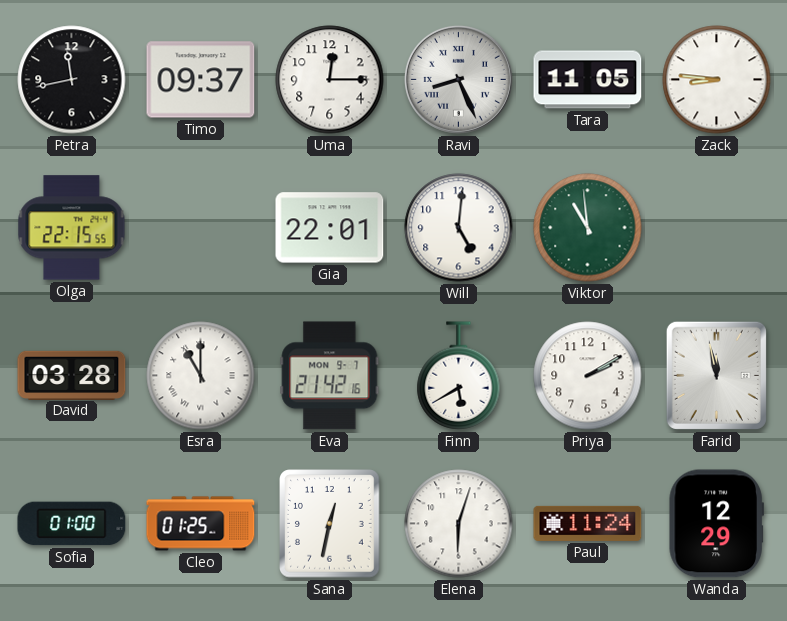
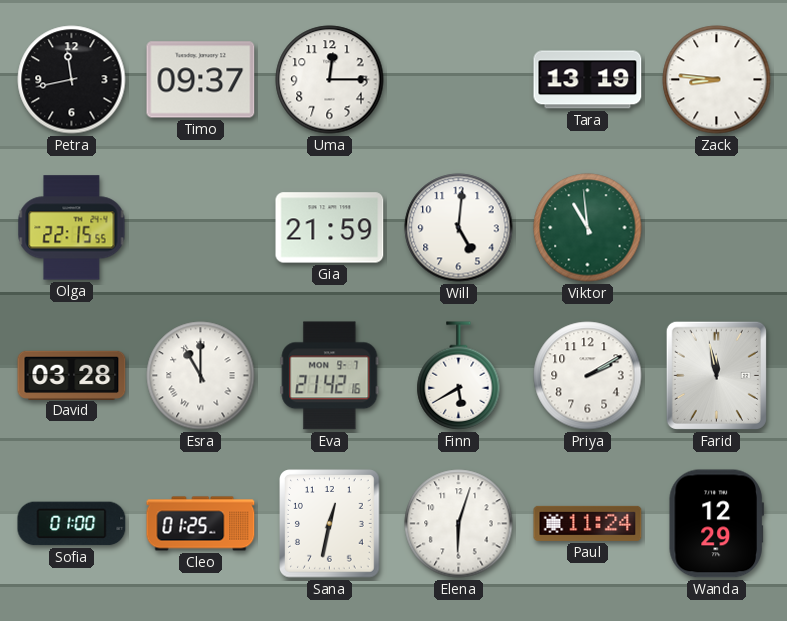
Ravi: 8:26 -> none
Tara: 11:05 -> 13:19
Gia: 22:01 -> 21:59
